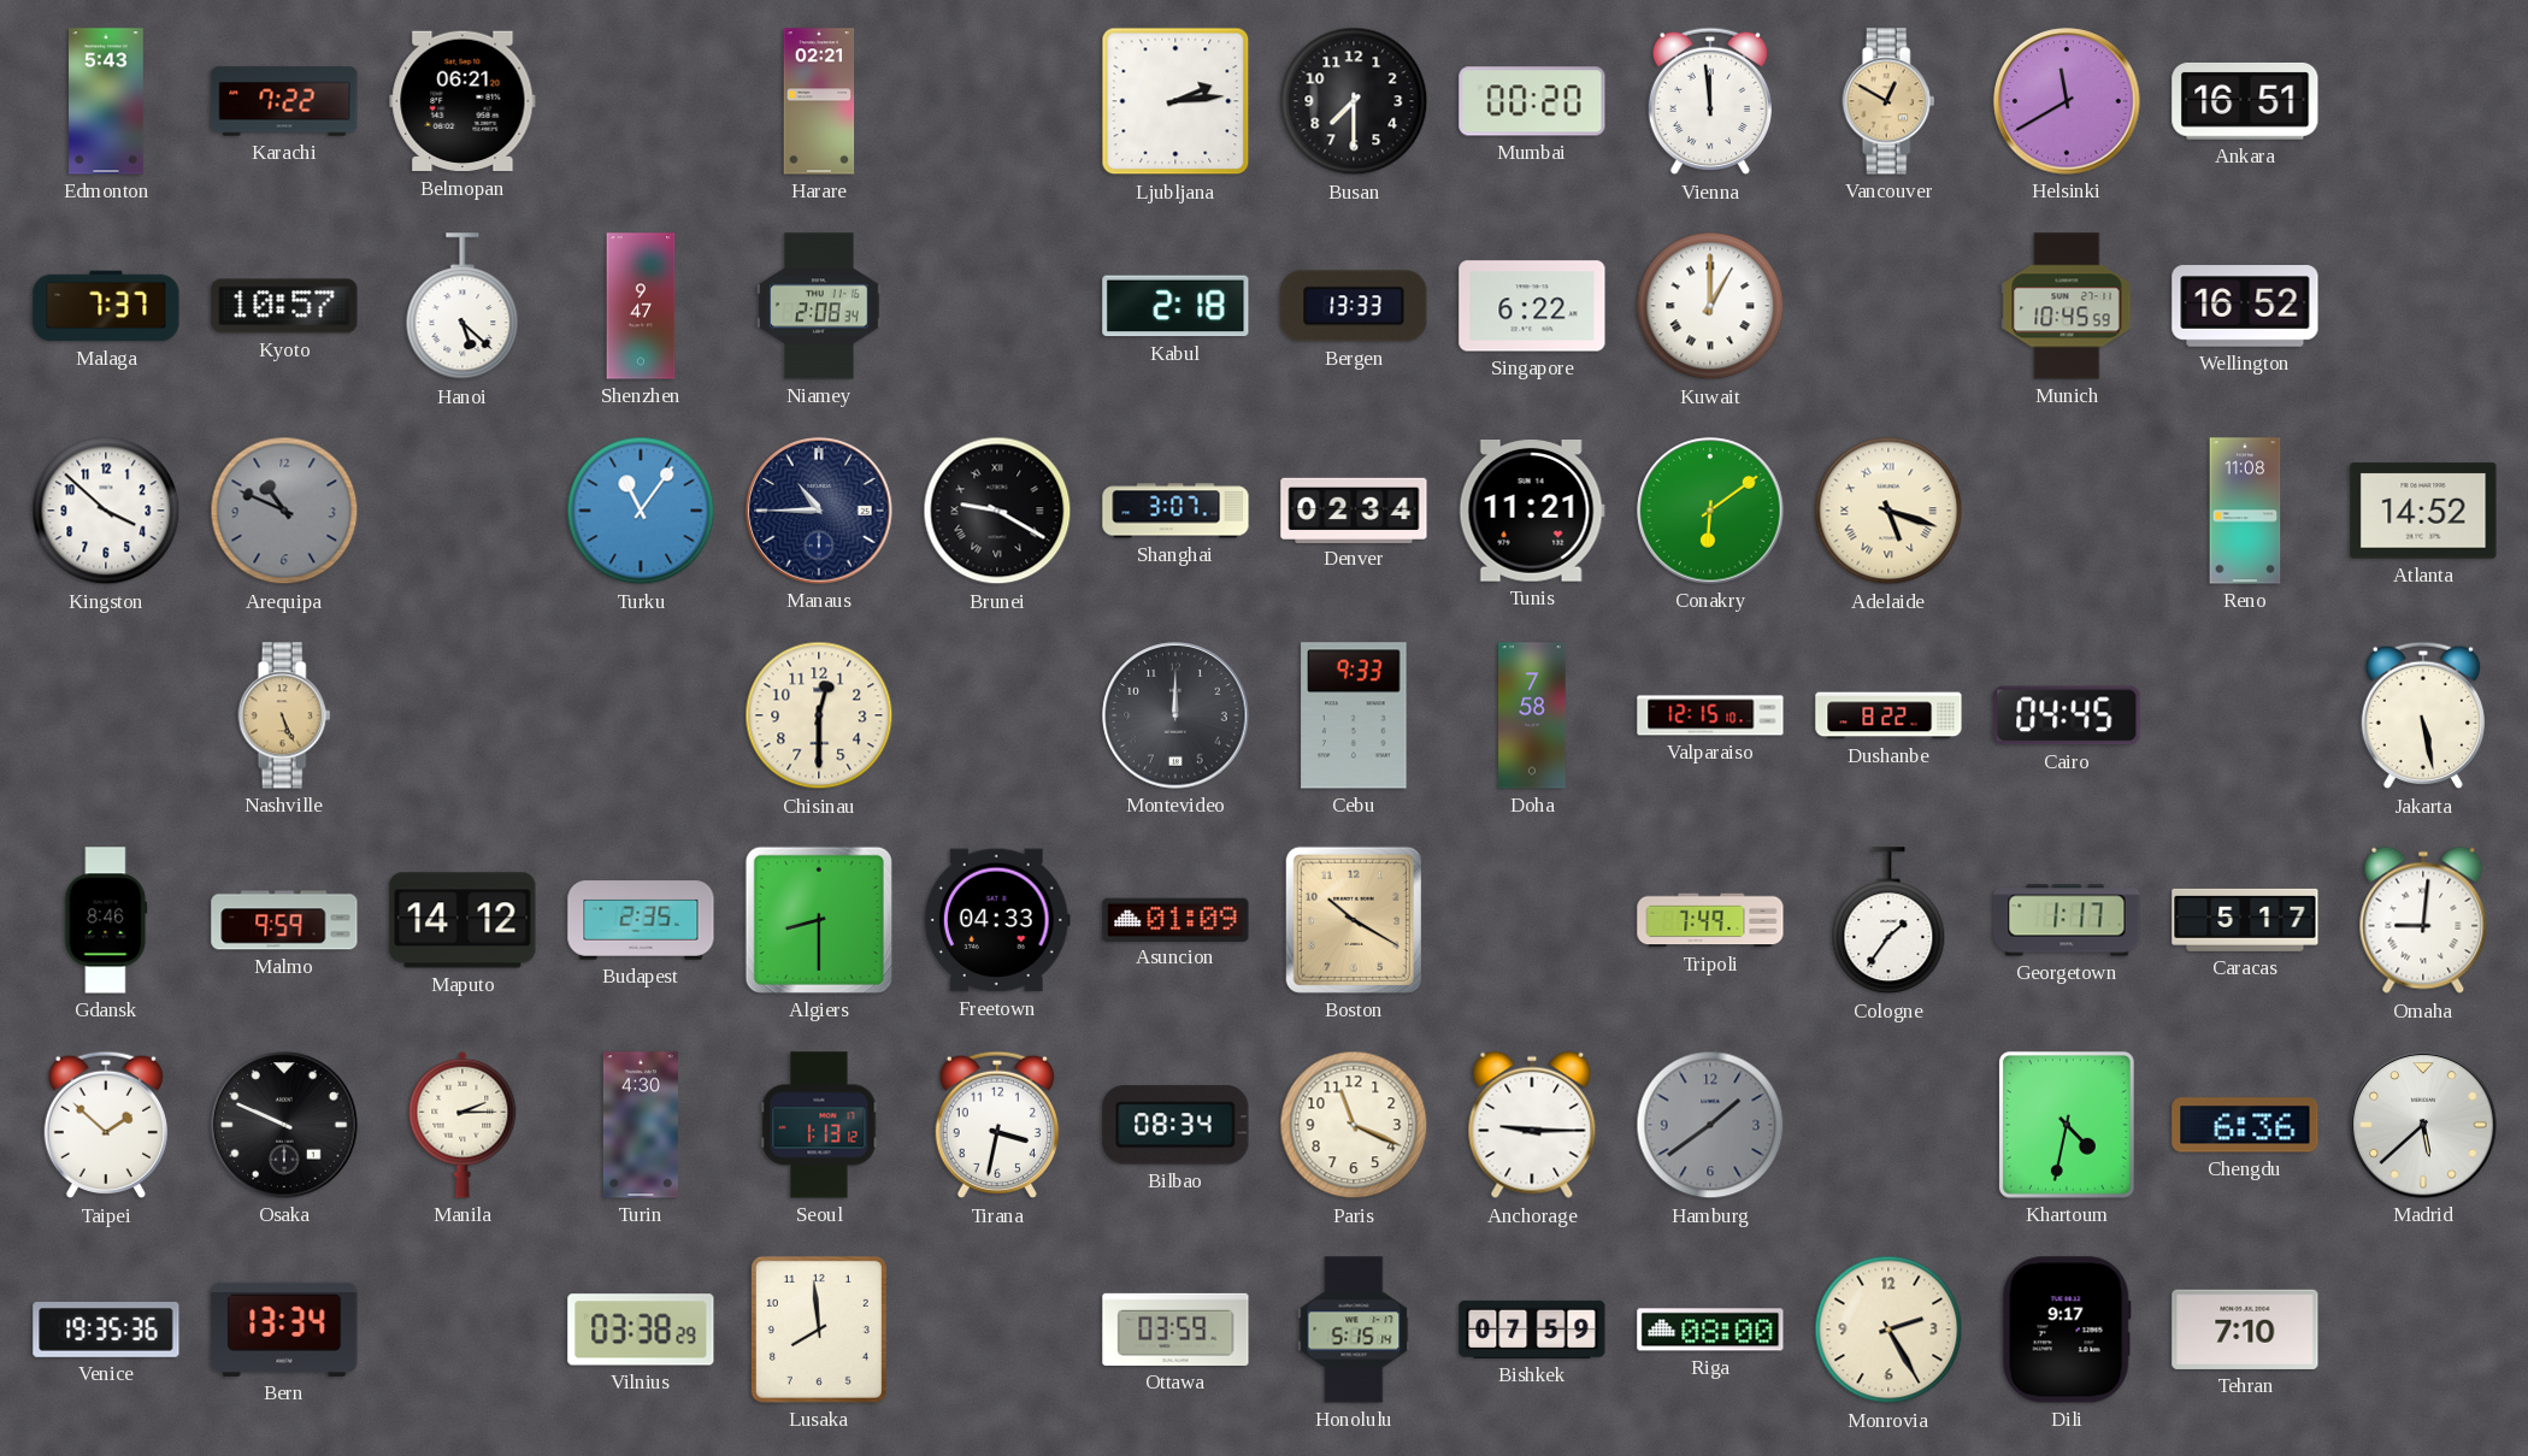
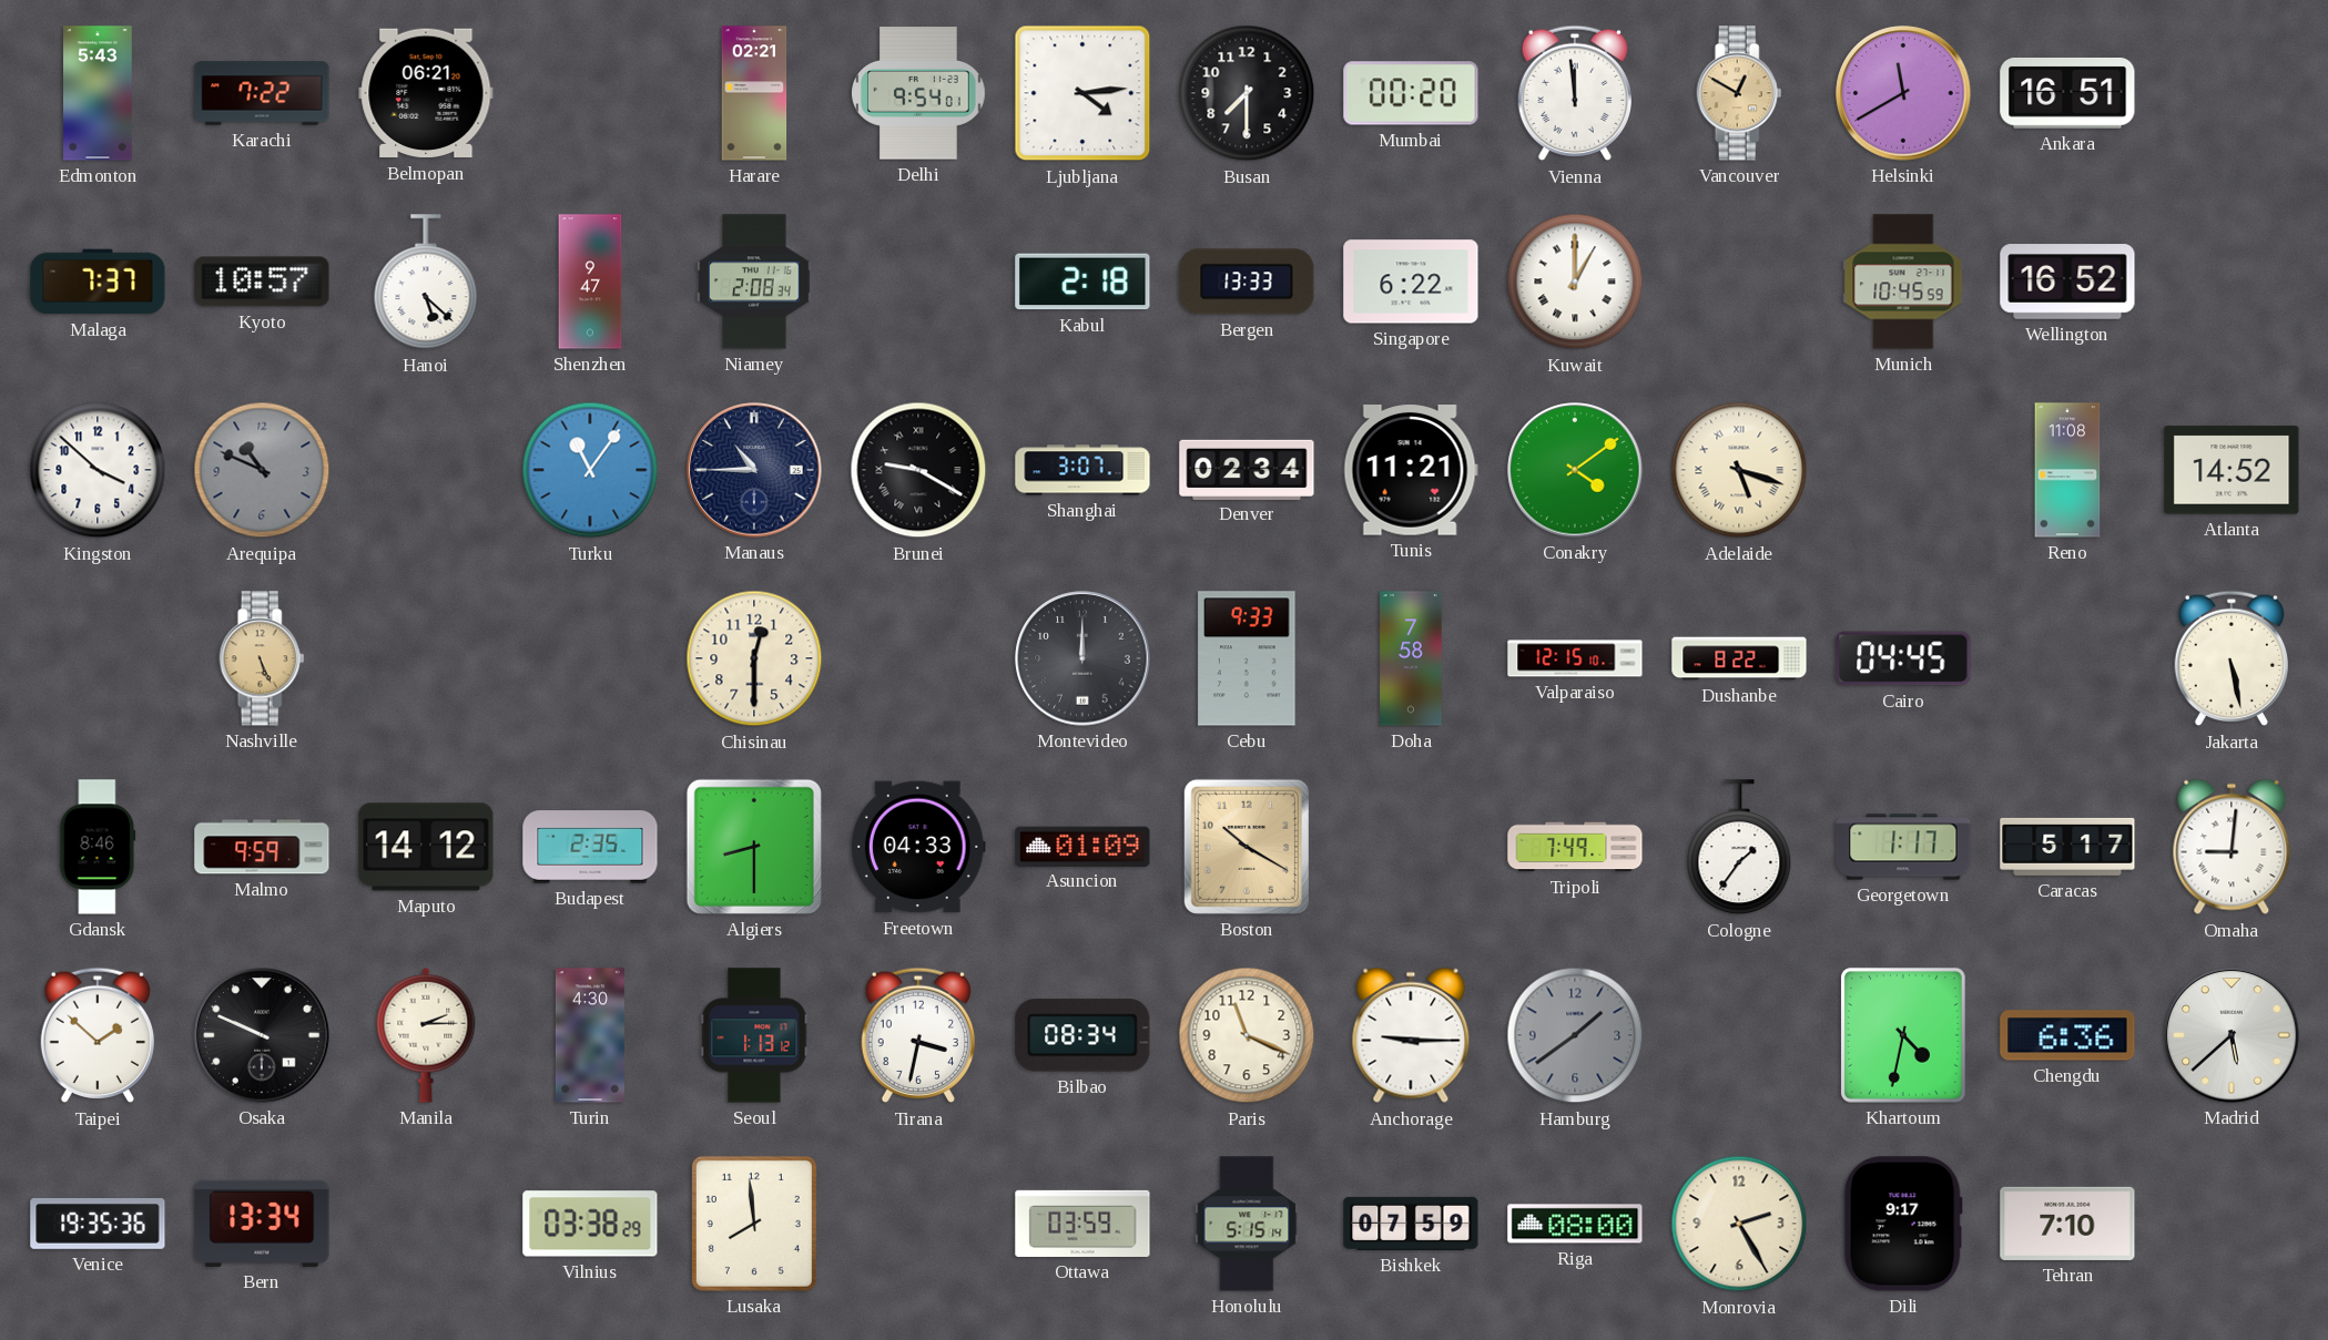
Delhi: none -> 9:54
Ljubljana: 2:14 -> 4:14
Conakry: 6:09 -> 4:09
